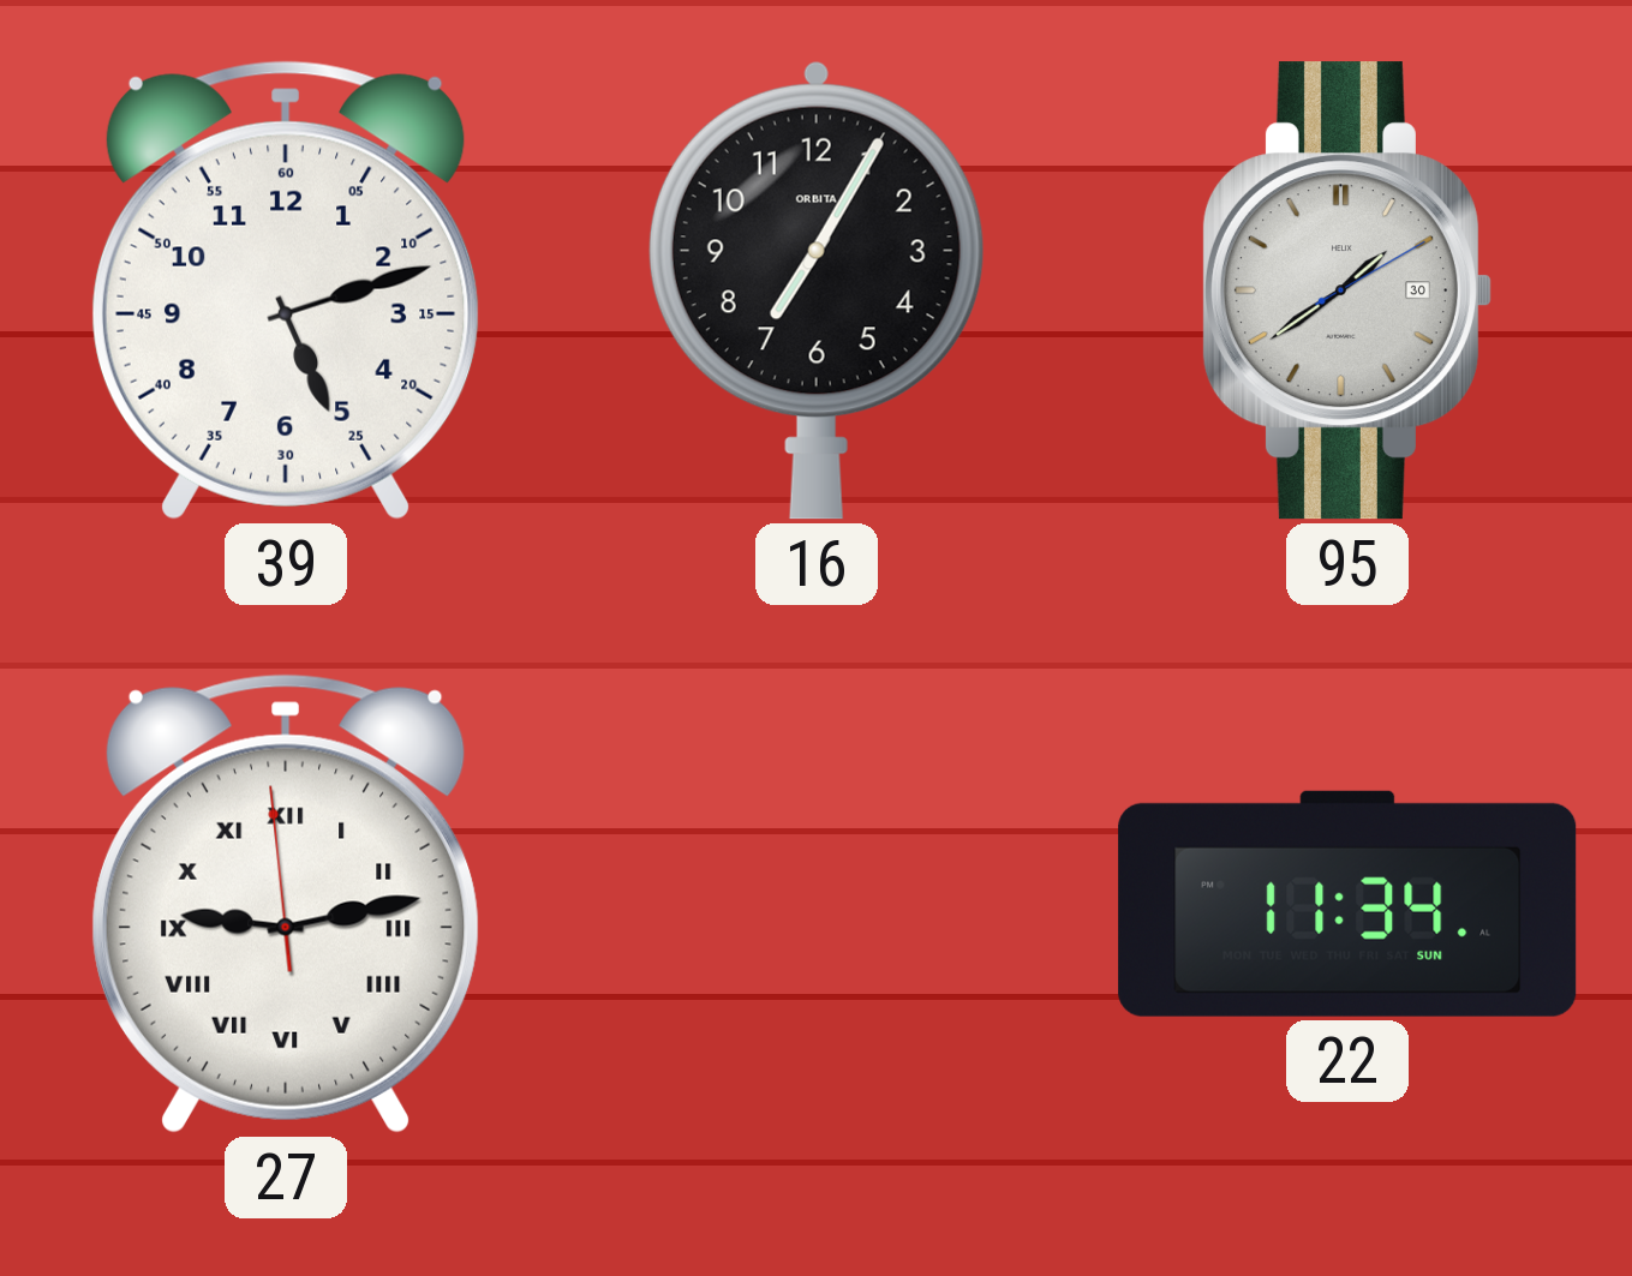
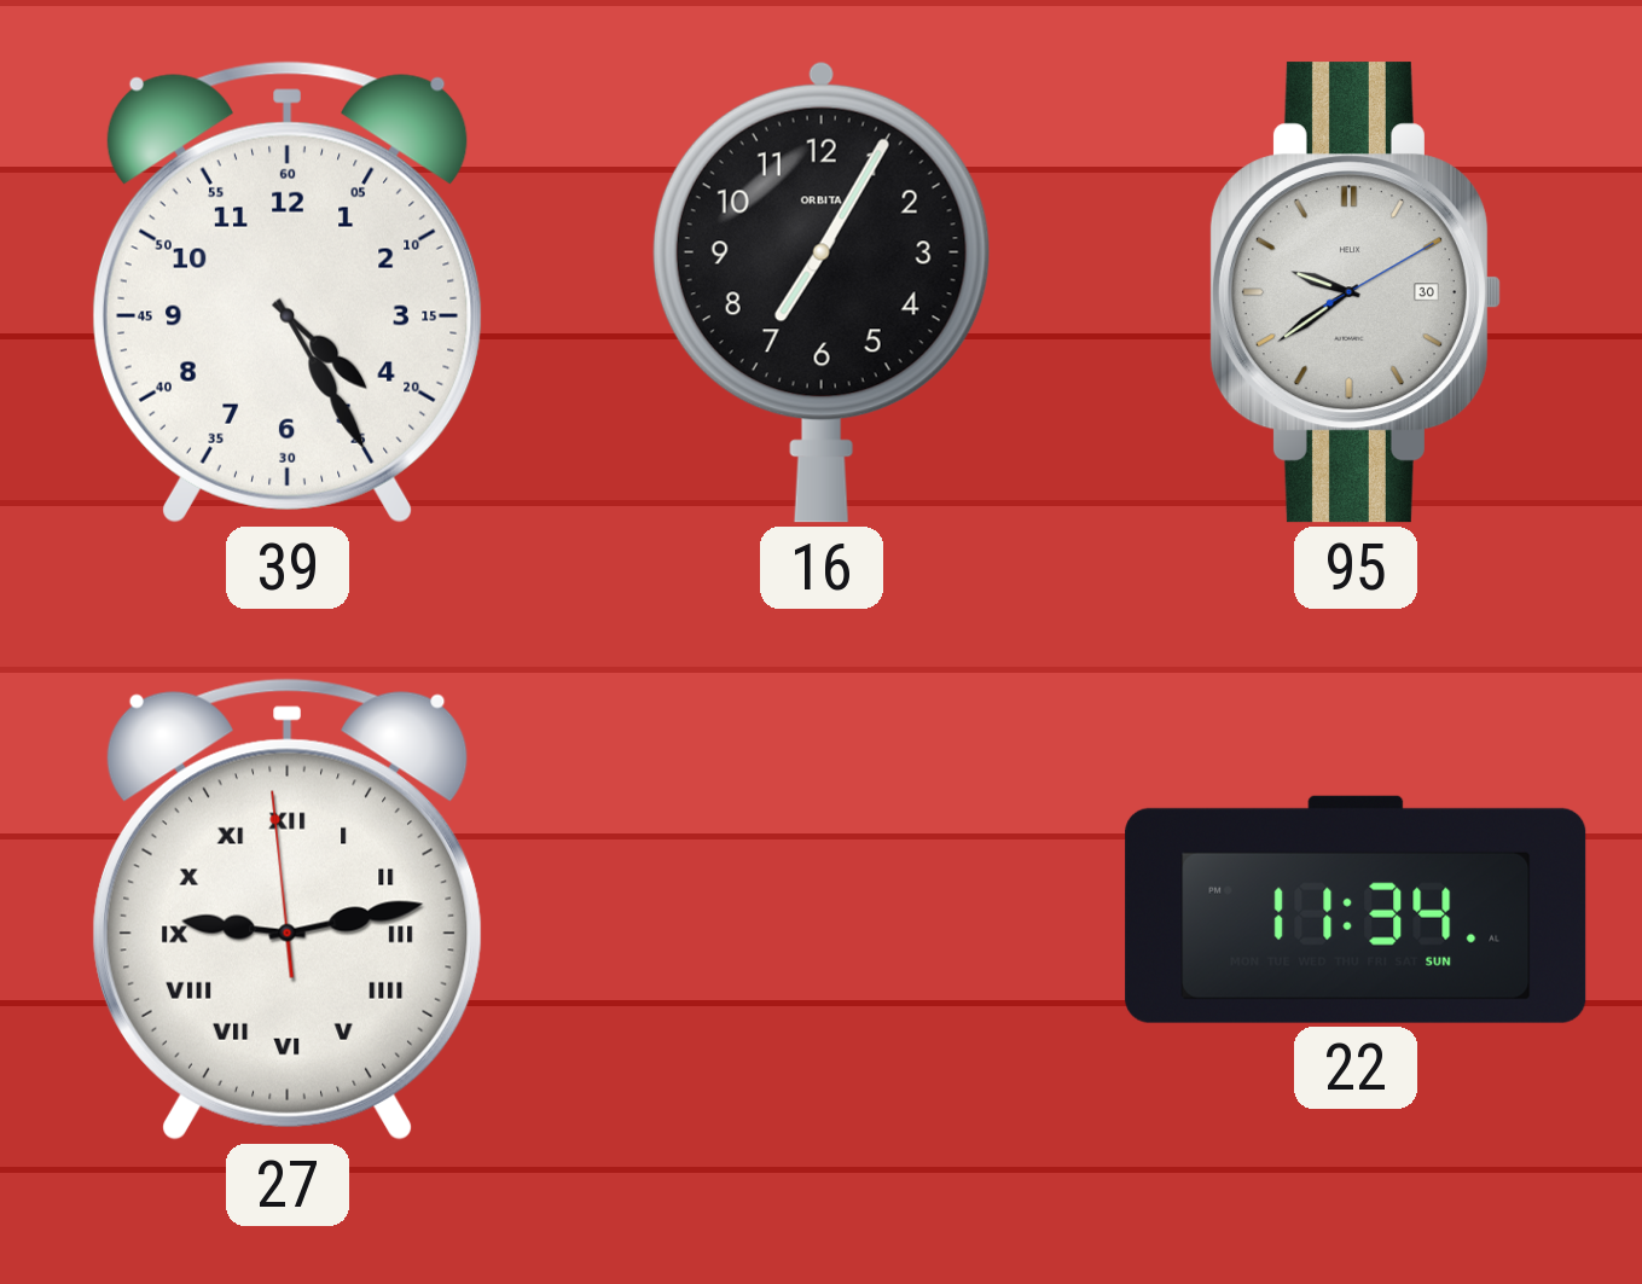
39: 5:12 -> 4:25
95: 1:39 -> 9:39
